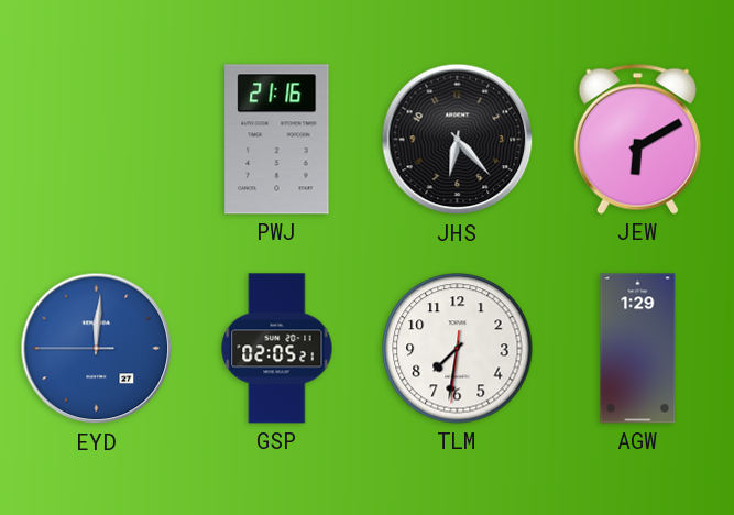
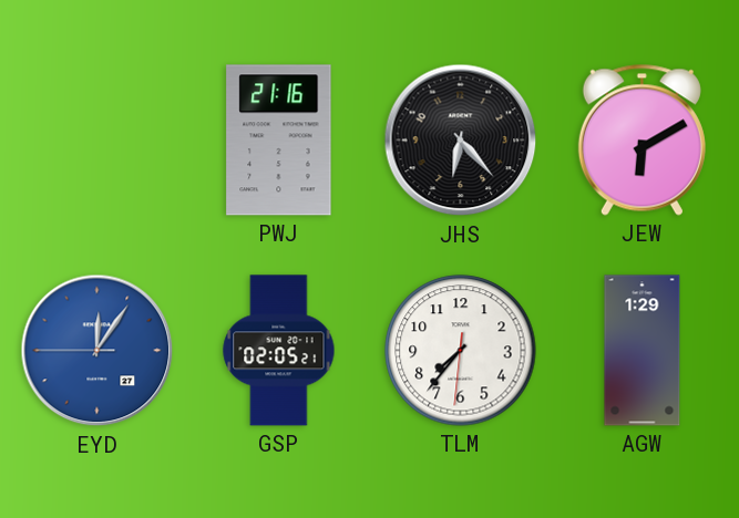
EYD: 12:00 -> 12:05
TLM: 7:31 -> 7:36
